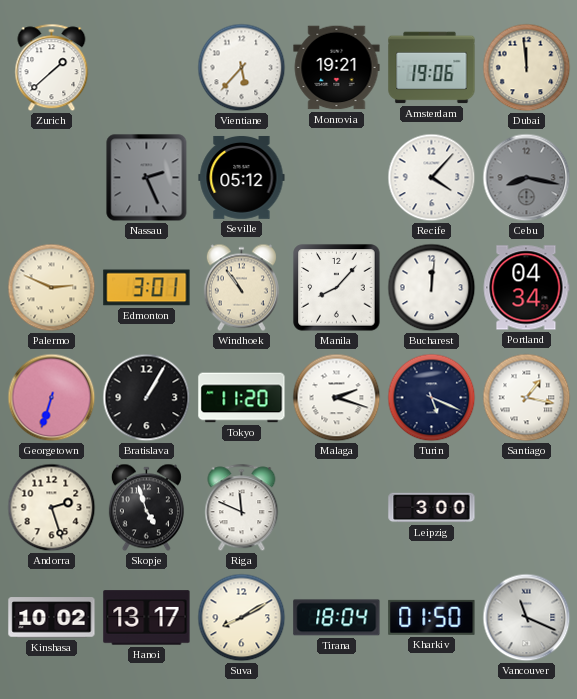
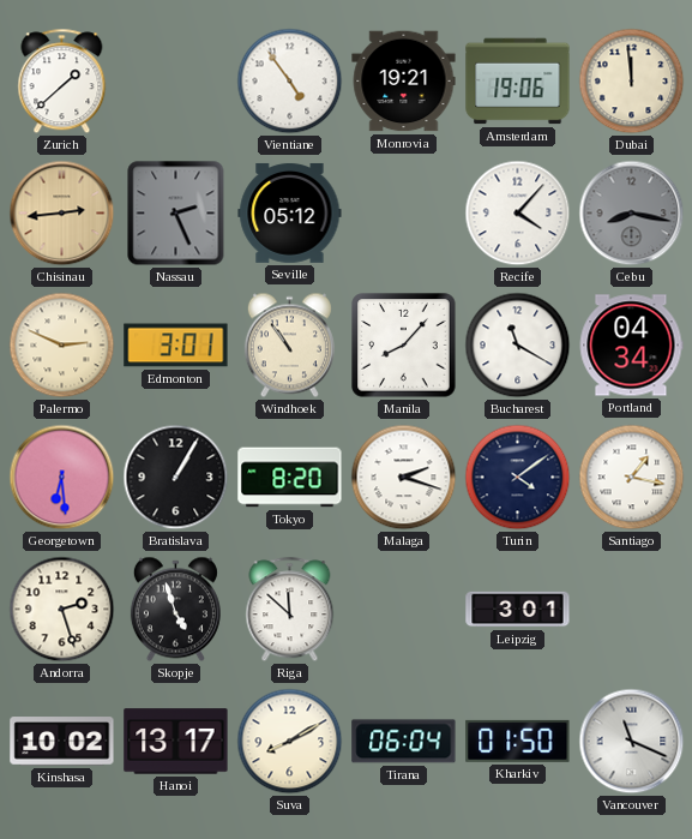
Vientiane: 5:37 -> 4:54
Chisinau: none -> 2:44
Bucharest: 12:01 -> 11:20
Georgetown: 6:33 -> 6:29
Tokyo: 11:20 -> 8:20
Turin: 5:19 -> 4:09
Riga: 11:49 -> 11:52
Leipzig: 3:00 -> 3:01
Tirana: 18:04 -> 06:04
